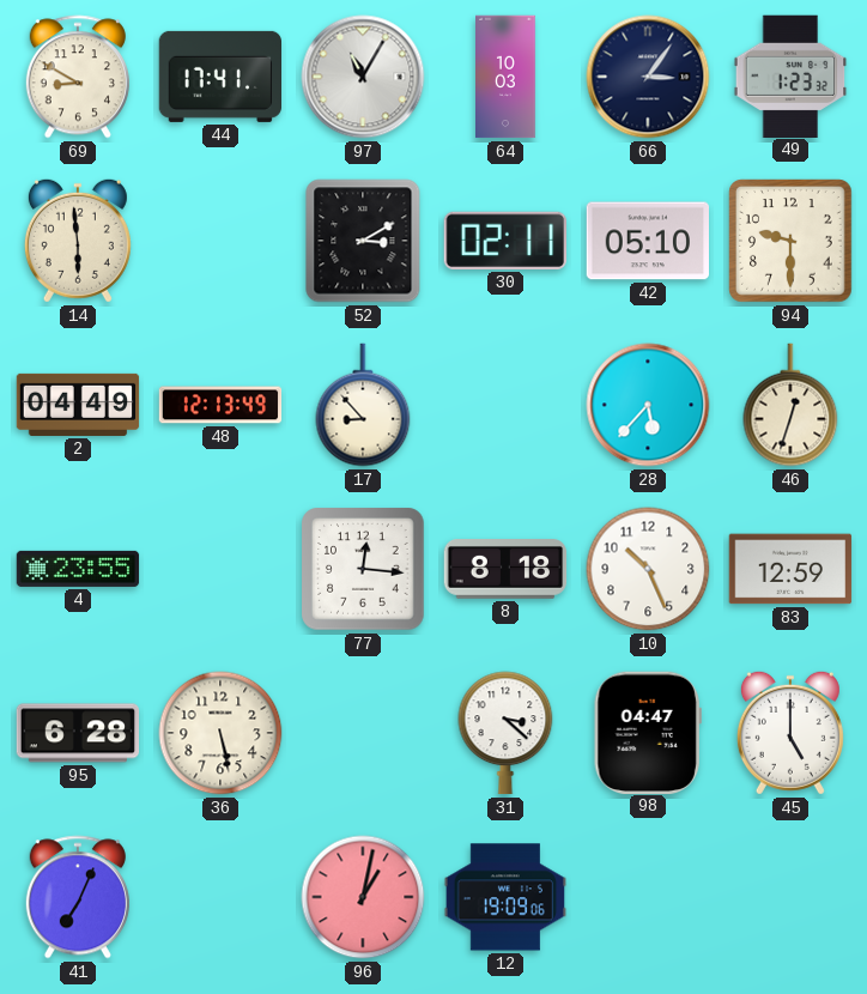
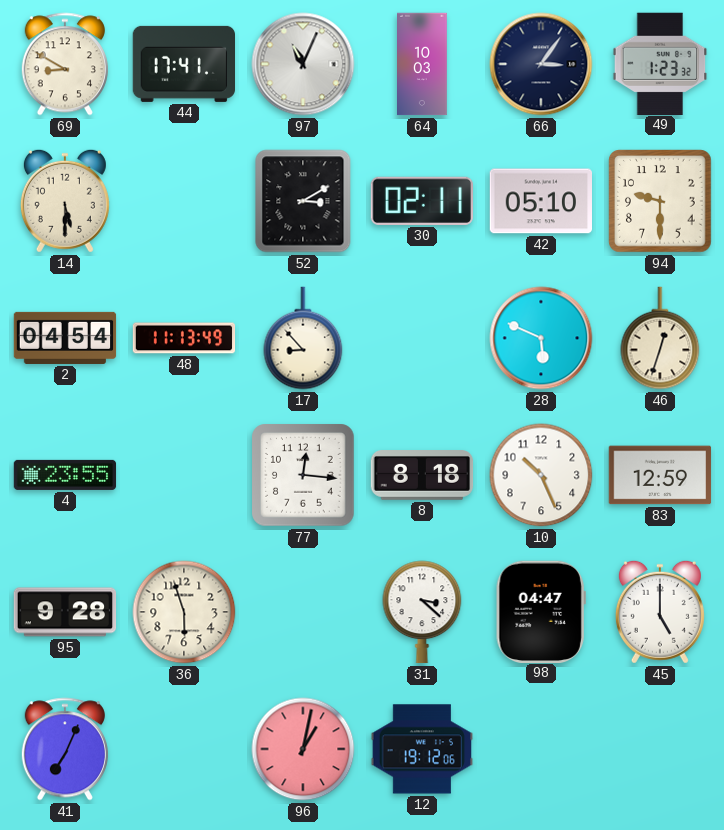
97: 11:05 -> 11:04
14: 5:59 -> 5:30
2: 04:49 -> 04:54
48: 12:13 -> 11:13
28: 5:37 -> 5:49
95: 6:28 -> 9:28
36: 5:28 -> 5:57
12: 19:09 -> 19:12
